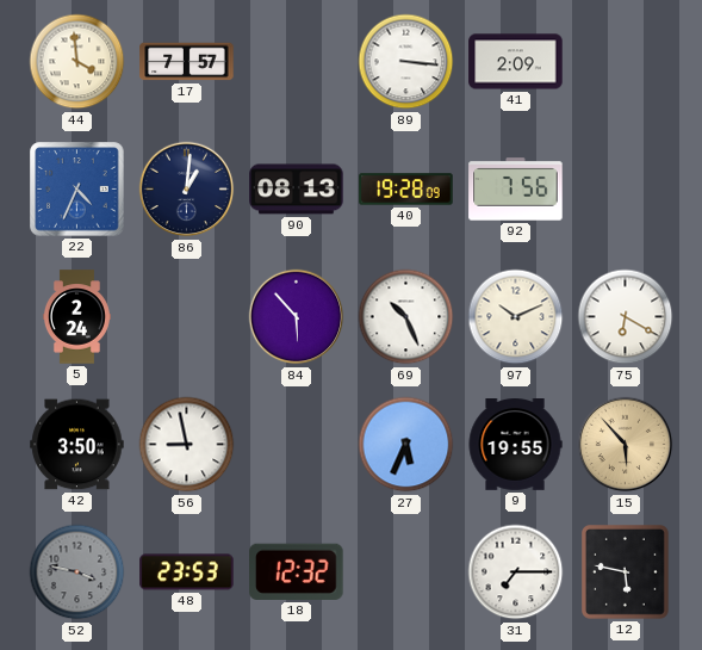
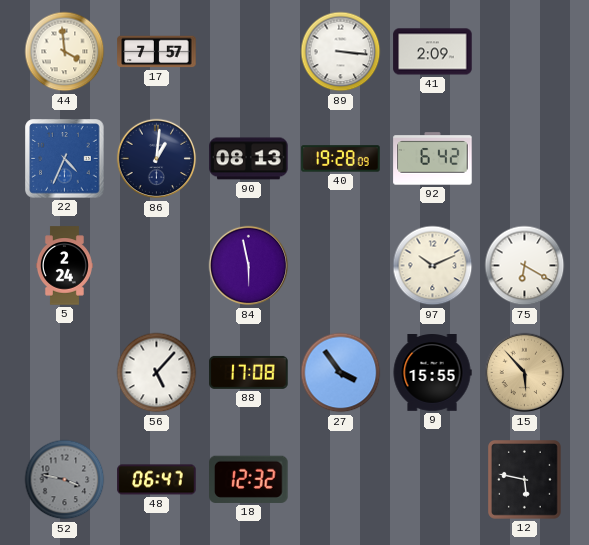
92: 7:56 -> 6:42
84: 5:53 -> 5:58
69: 10:26 -> none
42: 3:50 -> none
56: 8:58 -> 5:07
88: none -> 17:08
27: 5:34 -> 3:54
9: 19:55 -> 15:55
48: 23:53 -> 06:47
31: 7:15 -> none
